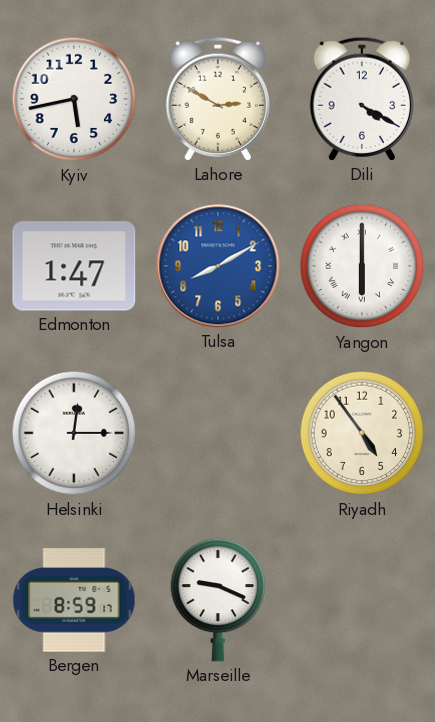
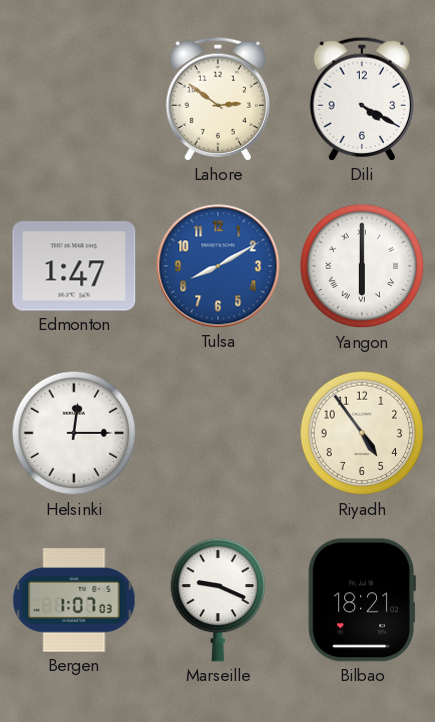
Kyiv: 5:43 -> none
Lahore: 2:50 -> 2:51
Bergen: 8:59 -> 1:07
Bilbao: none -> 18:21
